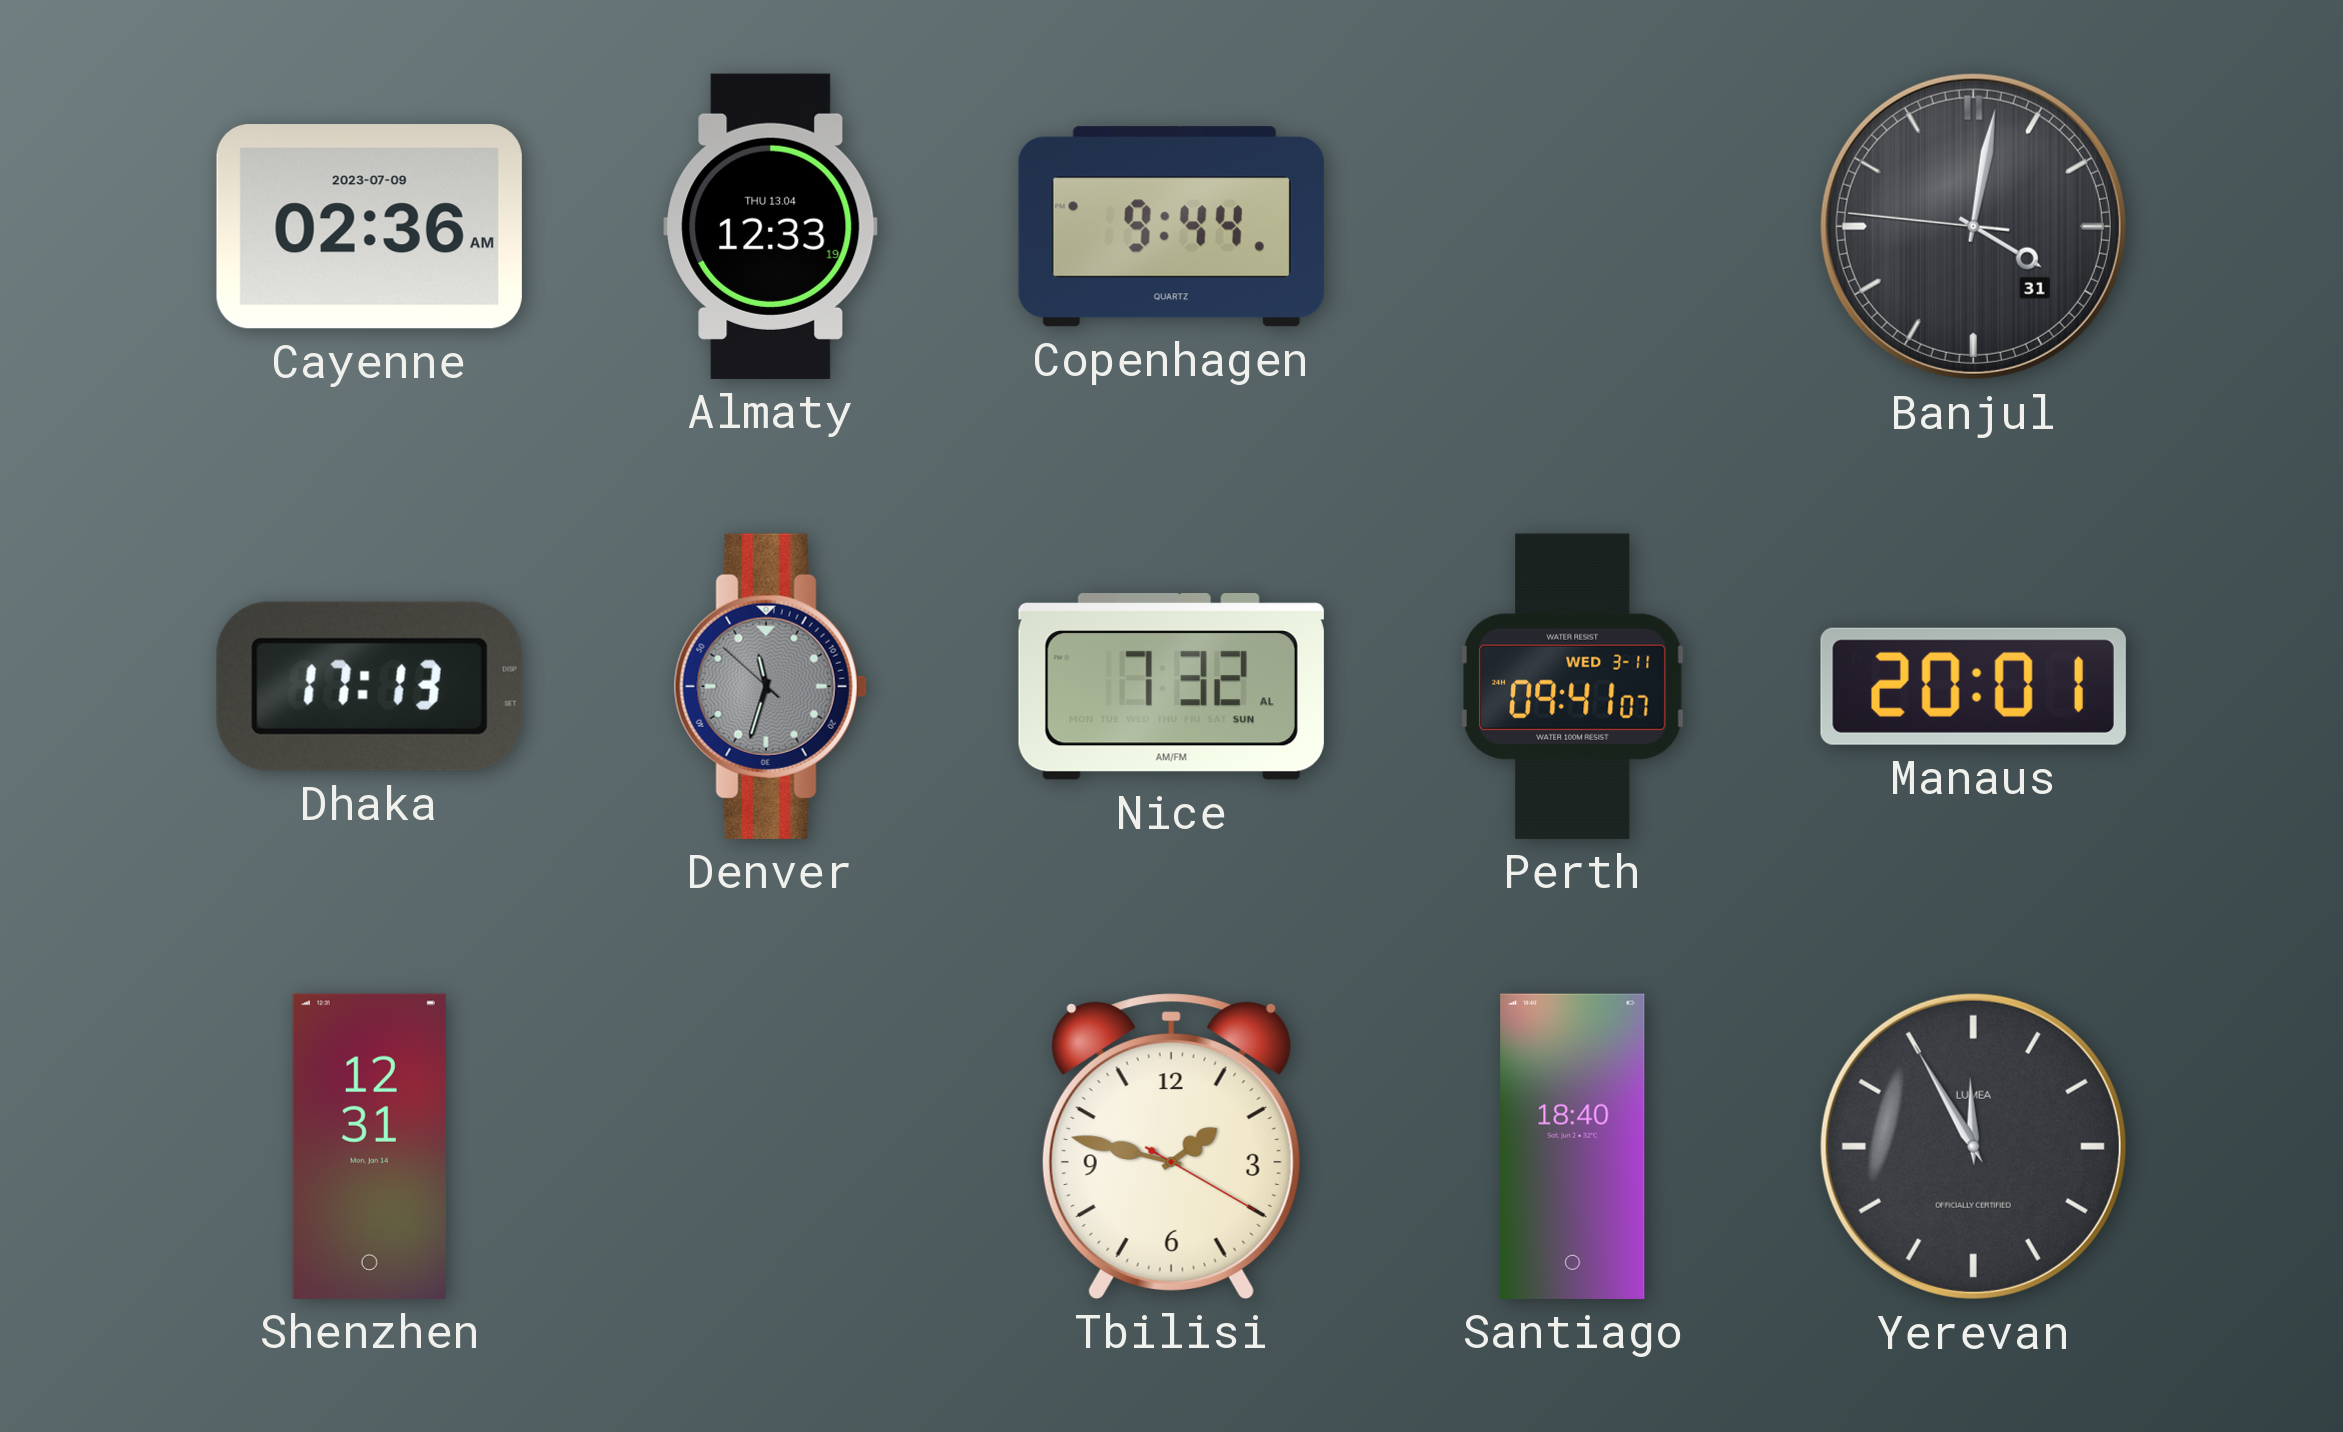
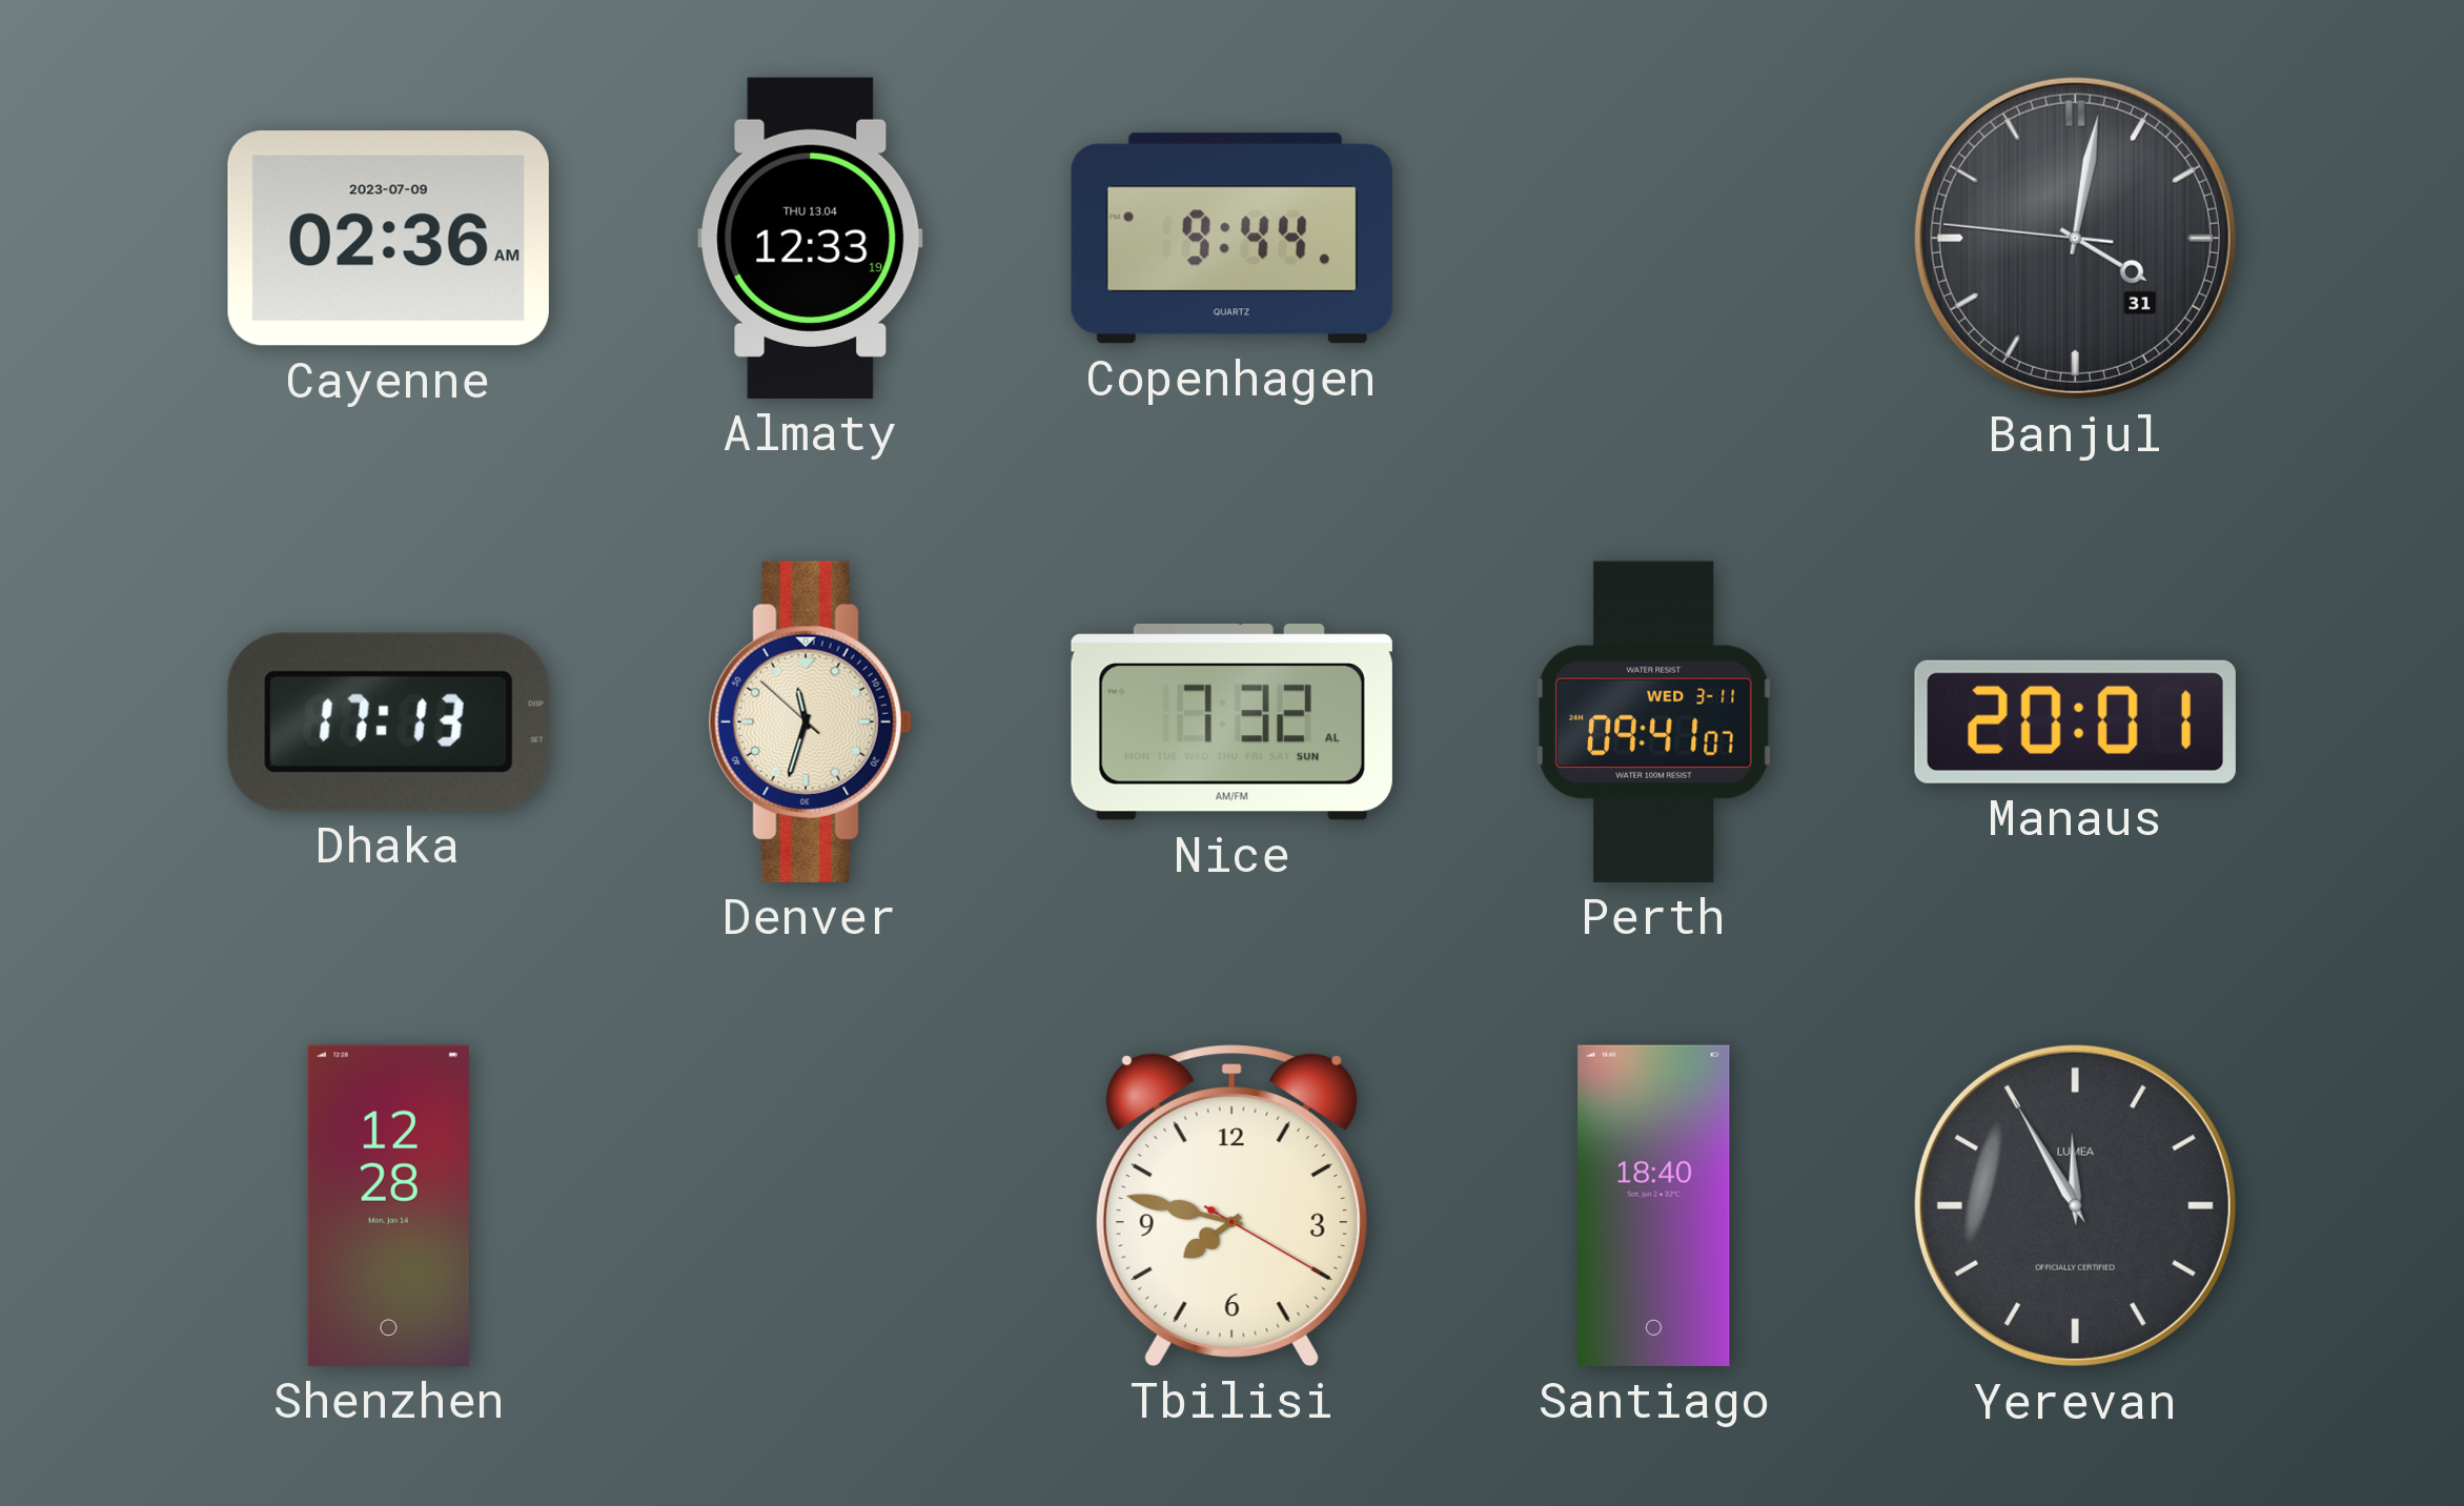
Denver dial: grey -> cream
Shenzhen: 12:31 -> 12:28
Tbilisi: 1:47 -> 7:47
